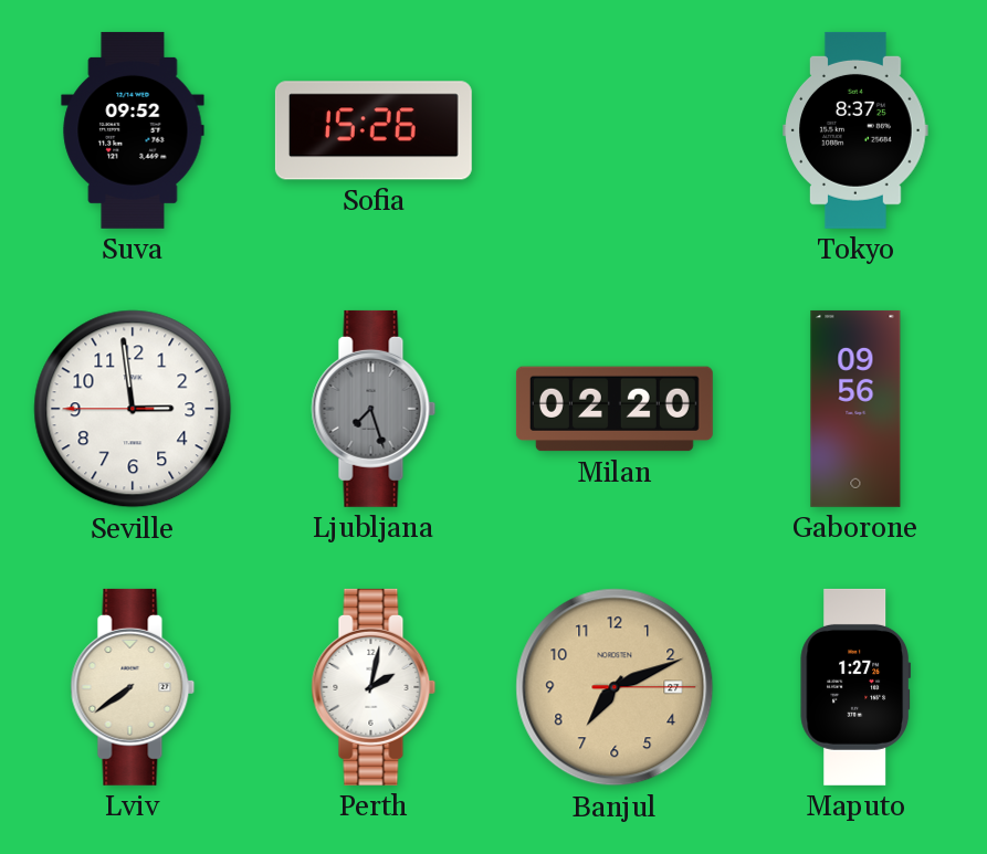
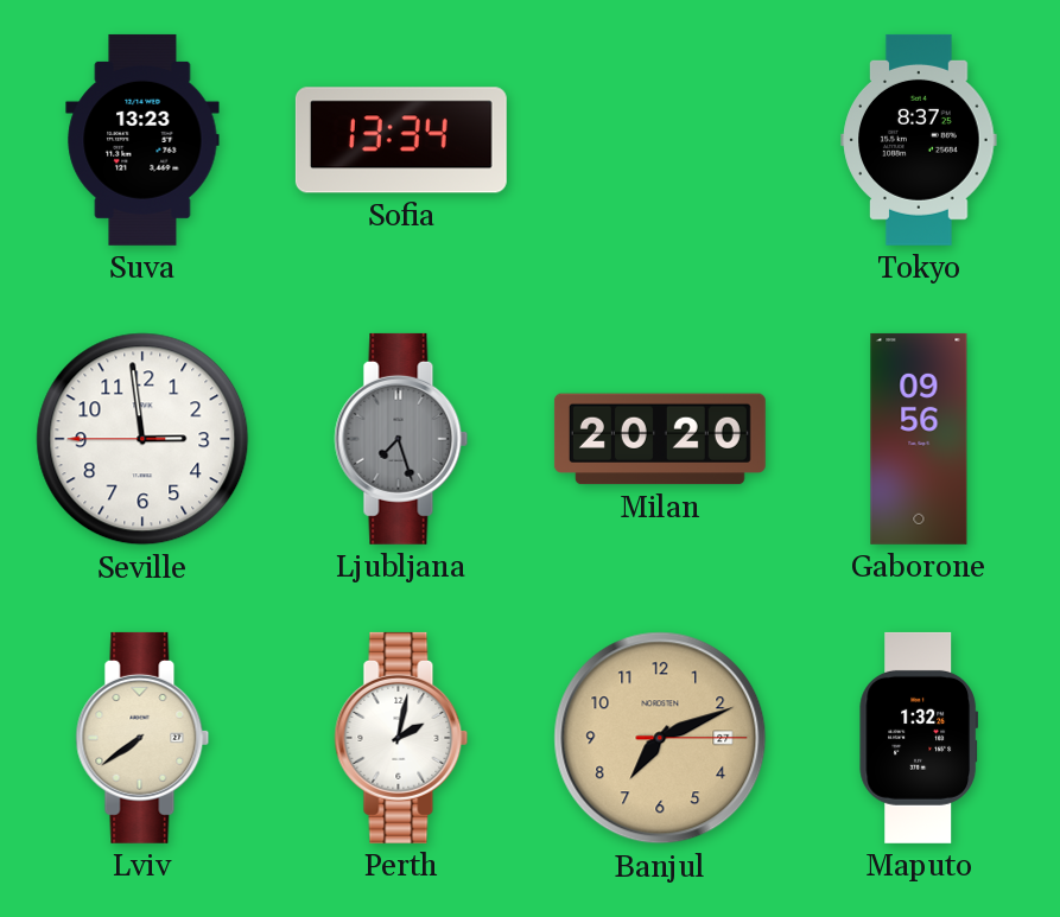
Suva: 09:52 -> 13:23
Sofia: 15:26 -> 13:34
Milan: 02:20 -> 20:20
Maputo: 1:27 -> 1:32
